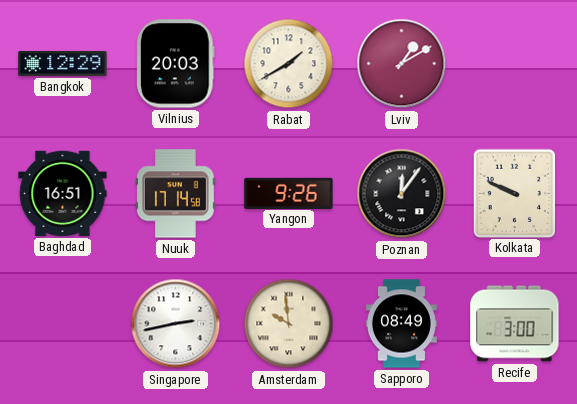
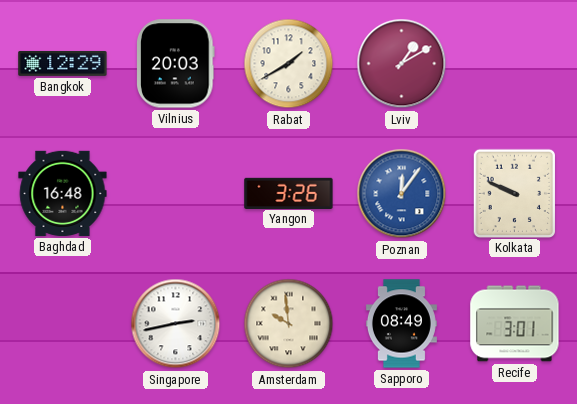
Baghdad: 16:51 -> 16:48
Nuuk: 17:14 -> none
Yangon: 9:26 -> 3:26
Poznan dial: black -> blue
Recife: 3:00 -> 3:01
